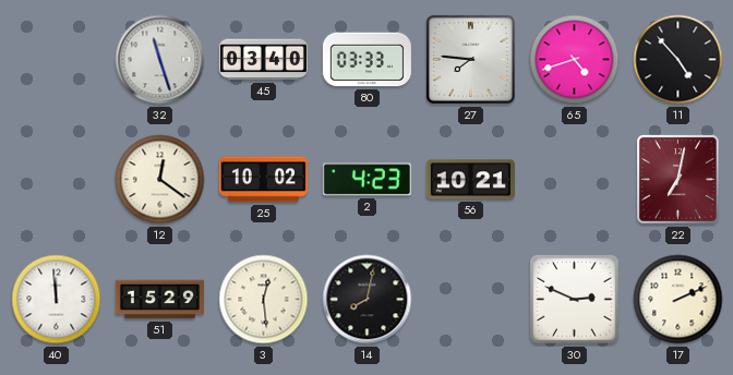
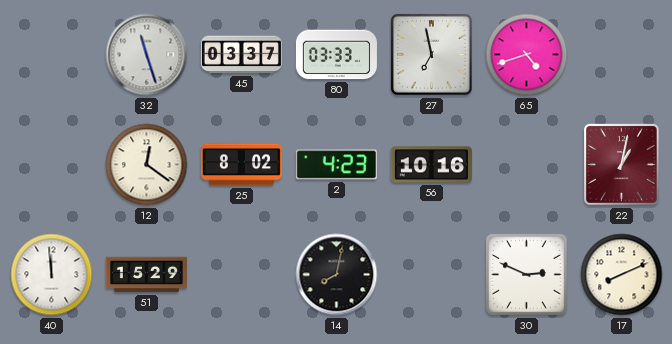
45: 03:40 -> 03:37
27: 7:46 -> 6:58
11: 4:53 -> none
25: 10:02 -> 8:02
56: 10:21 -> 10:16
22: 7:02 -> 1:02
3: 12:29 -> none
17: 2:11 -> 8:11
